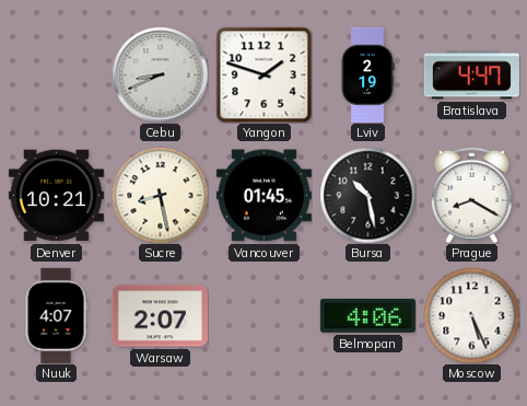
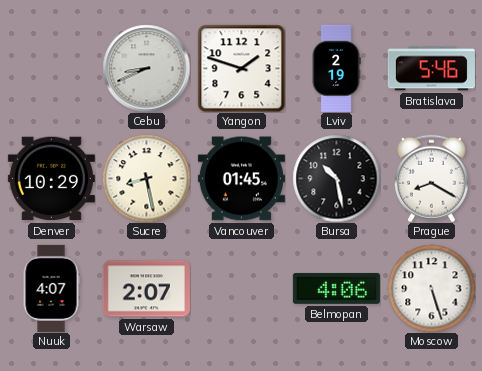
Bratislava: 4:47 -> 5:46
Denver: 10:21 -> 10:29
Moscow: 5:26 -> 5:27
